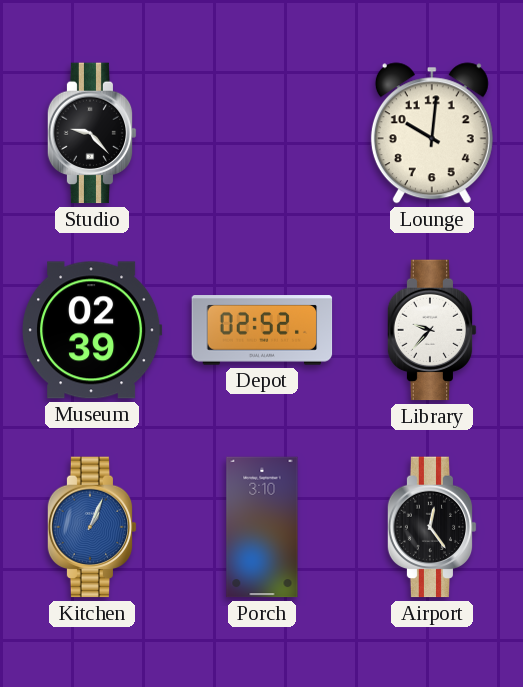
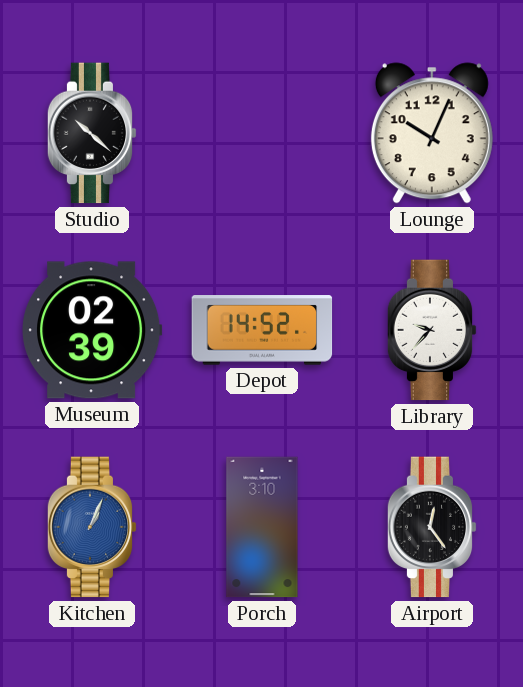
Studio: 9:23 -> 10:22
Lounge: 10:01 -> 10:04
Depot: 02:52 -> 14:52
